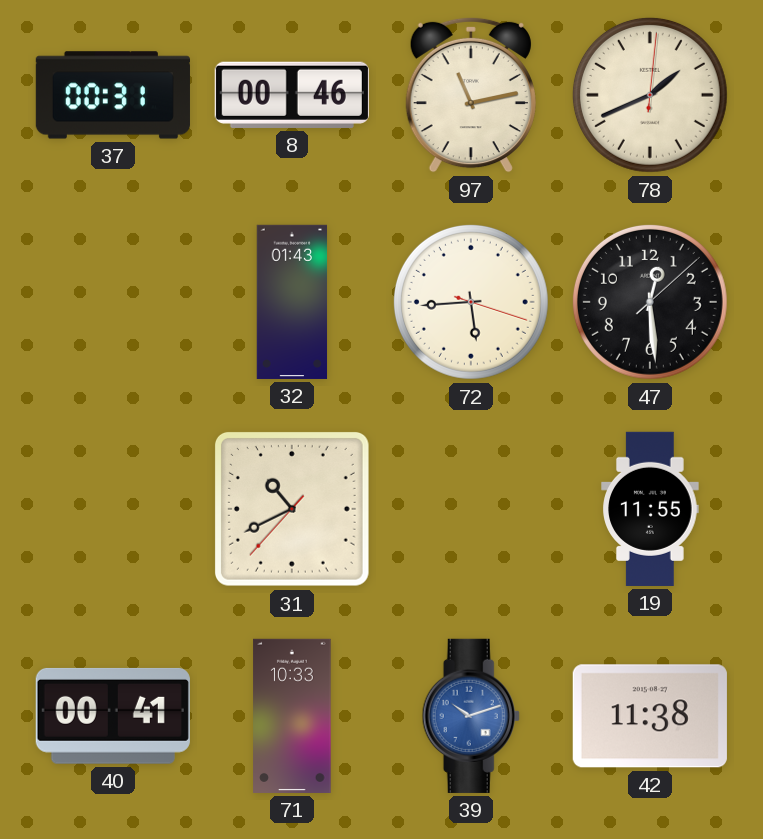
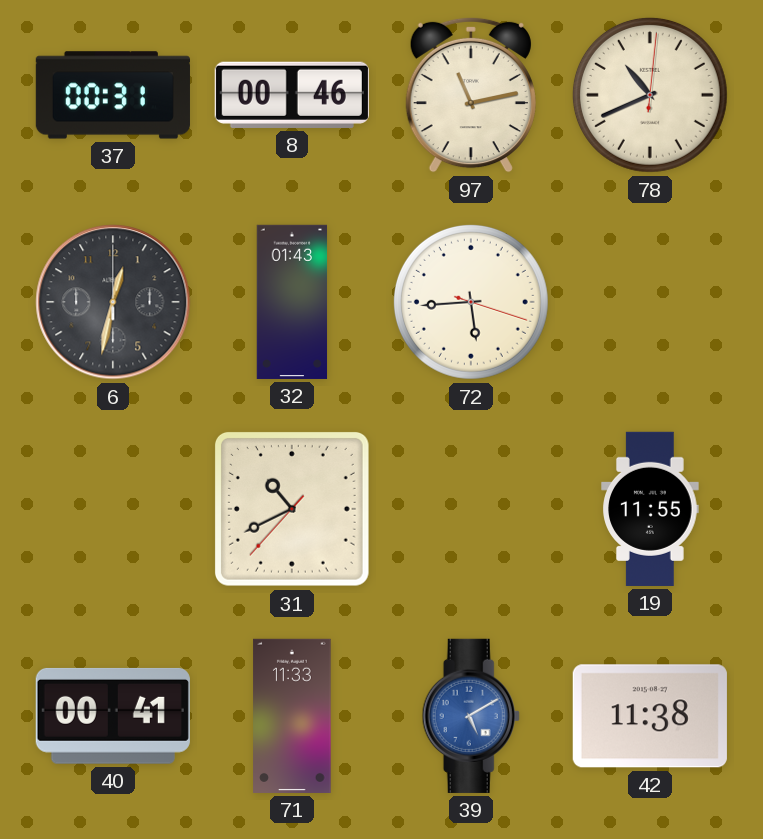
78: 1:41 -> 10:41
6: none -> 12:32
47: 12:29 -> none
71: 10:33 -> 11:33
39: 10:12 -> 5:10
